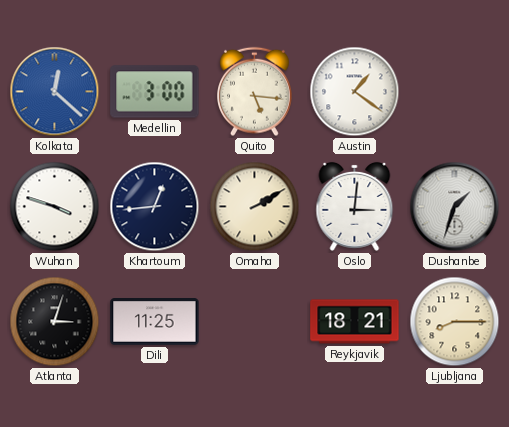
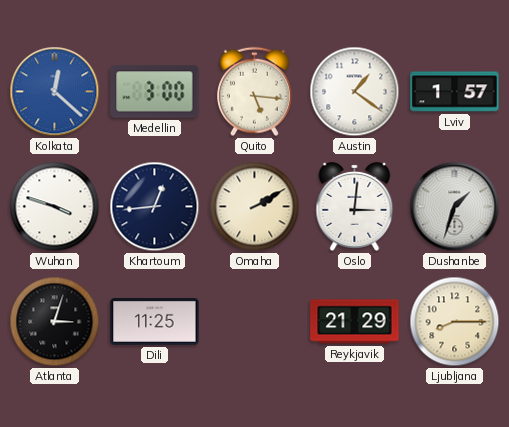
Lviv: none -> 1:57
Reykjavik: 18:21 -> 21:29
